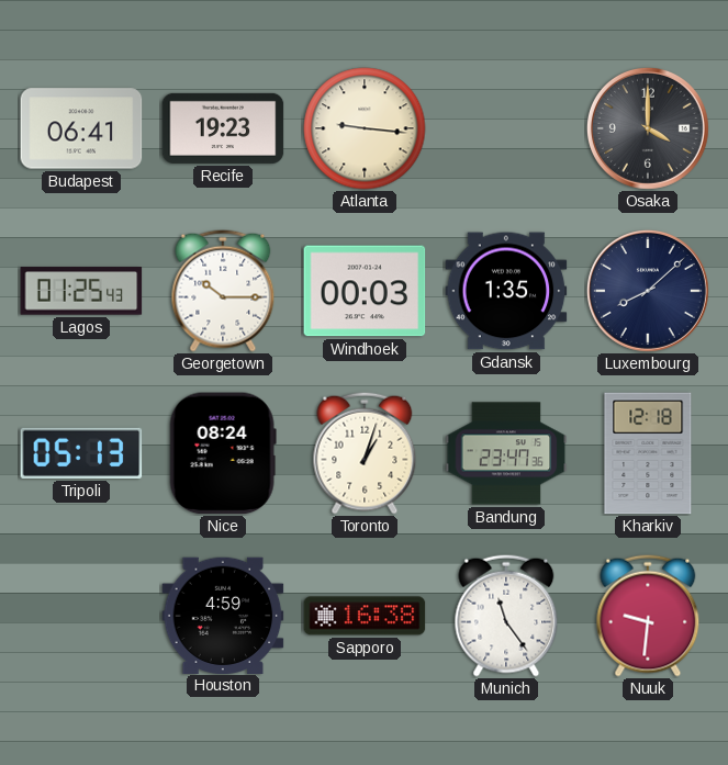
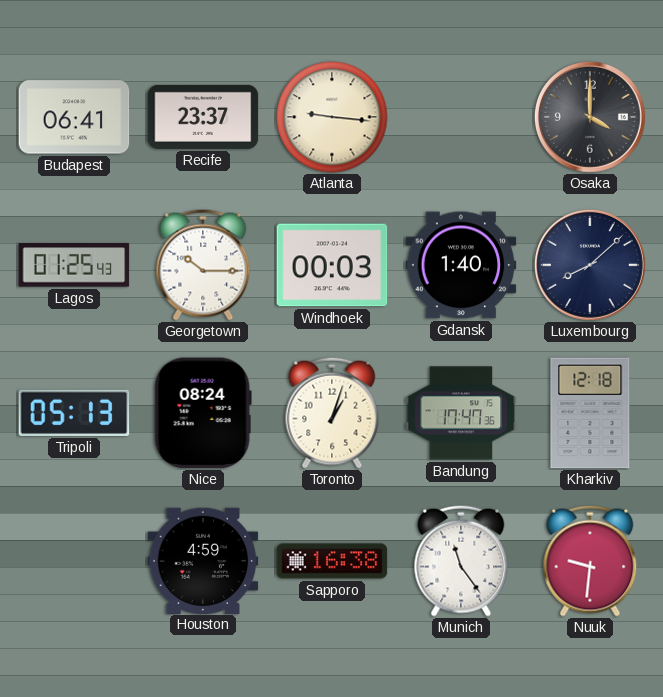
Recife: 19:23 -> 23:37
Gdansk: 1:35 -> 1:40
Bandung: 23:47 -> 17:47
